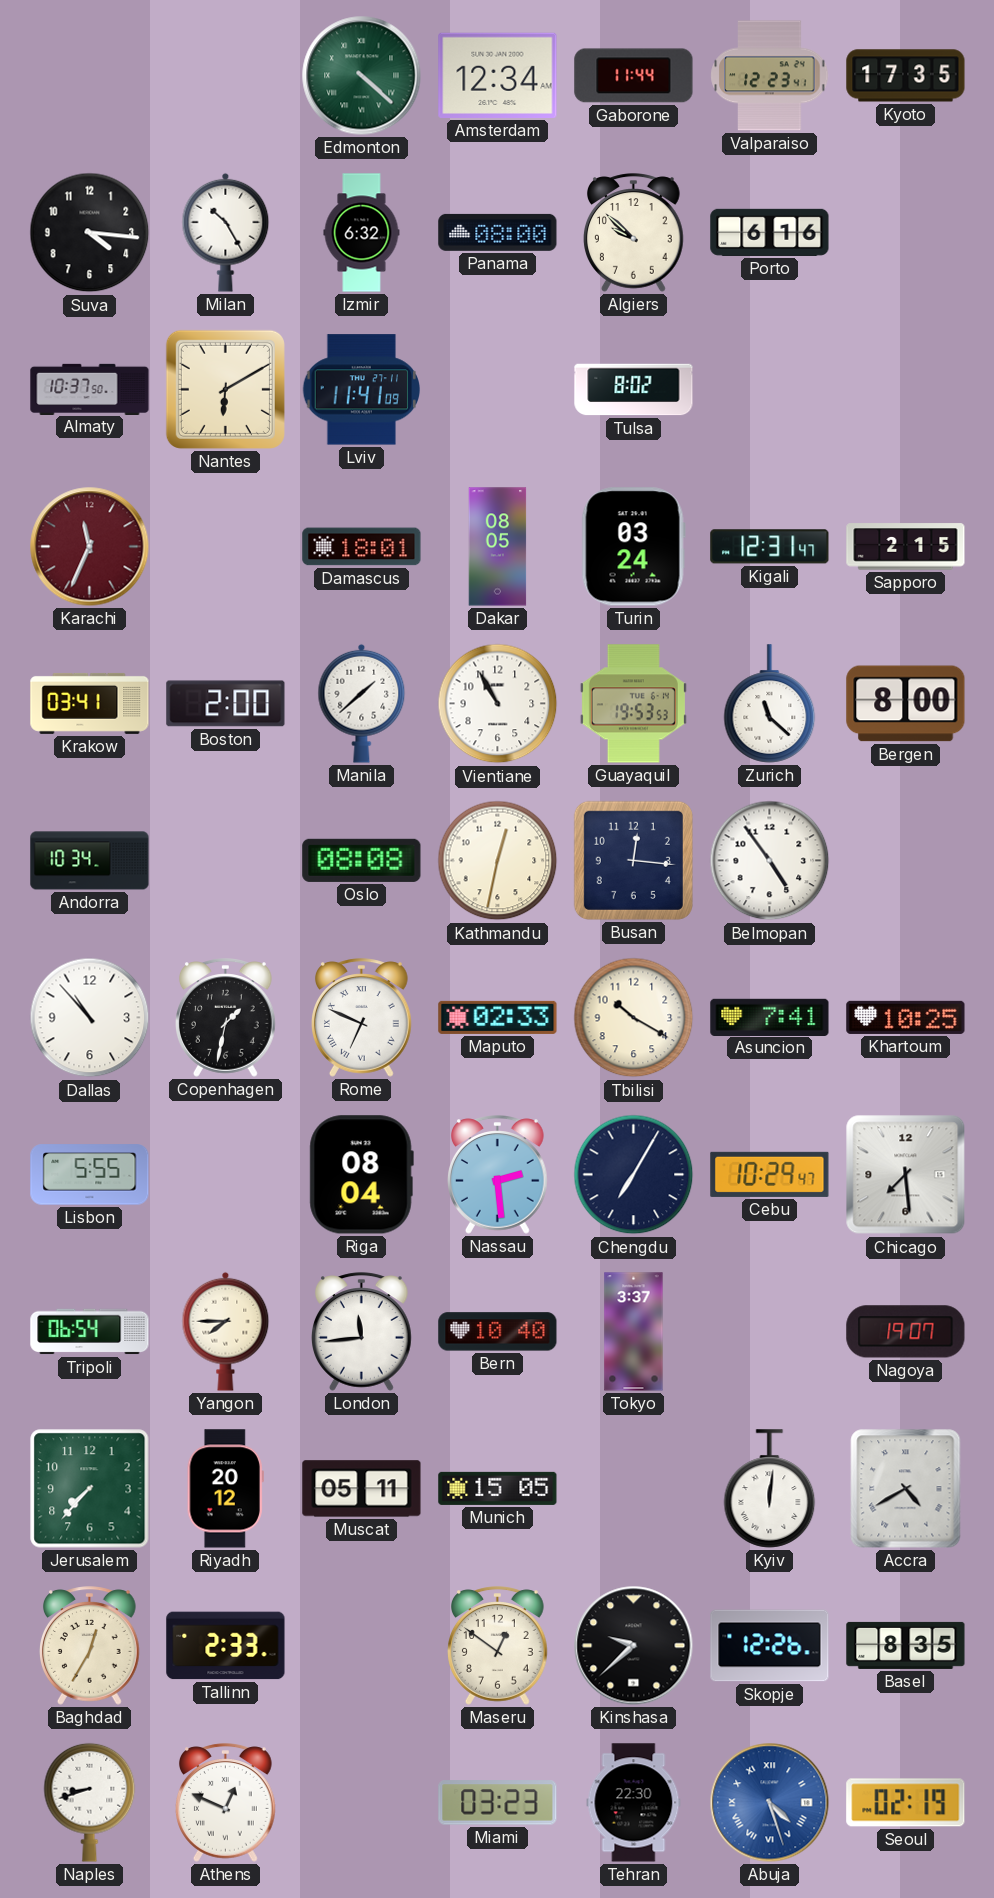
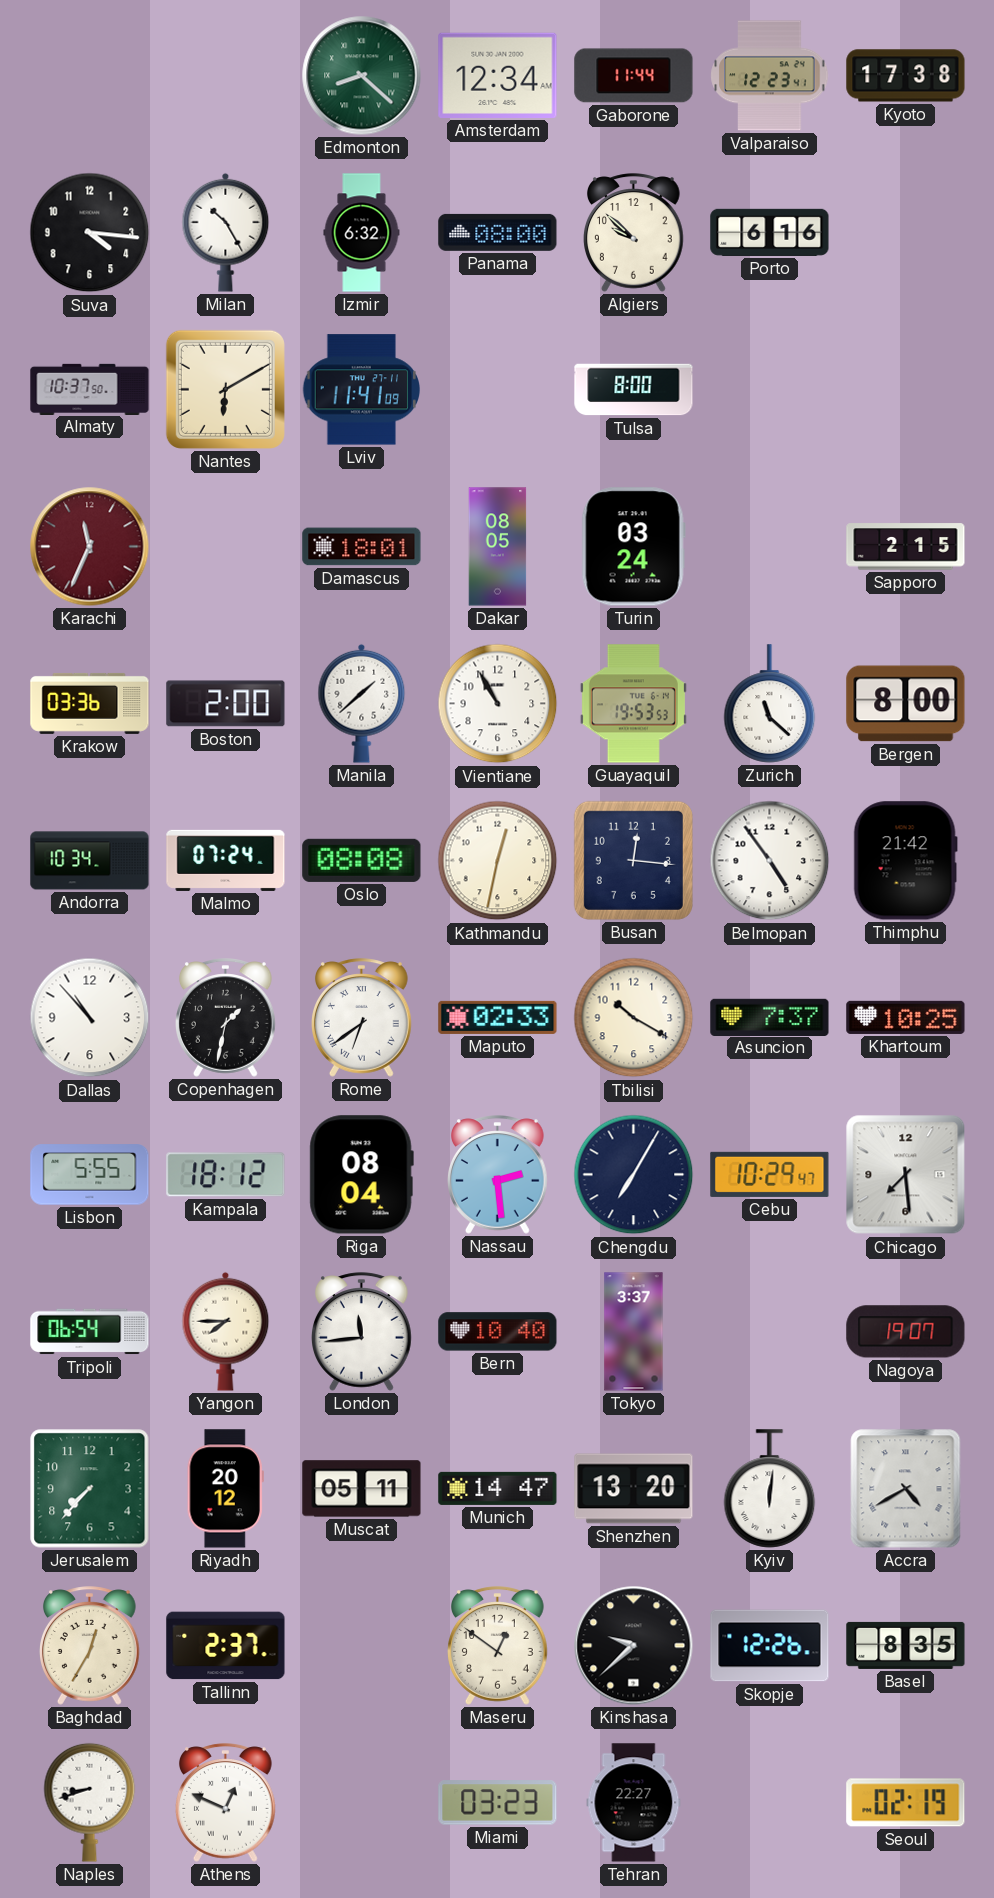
Edmonton: 4:22 -> 8:22
Kyoto: 17:35 -> 17:38
Tulsa: 8:02 -> 8:00
Kigali: 12:31 -> none
Krakow: 03:41 -> 03:36
Malmo: none -> 07:24
Thimphu: none -> 21:42
Rome: 6:49 -> 6:39
Asuncion: 7:41 -> 7:37
Kampala: none -> 18:12
Munich: 15:05 -> 14:47
Shenzhen: none -> 13:20
Tallinn: 2:33 -> 2:37
Tehran: 22:30 -> 22:27
Abuja: 4:27 -> none
